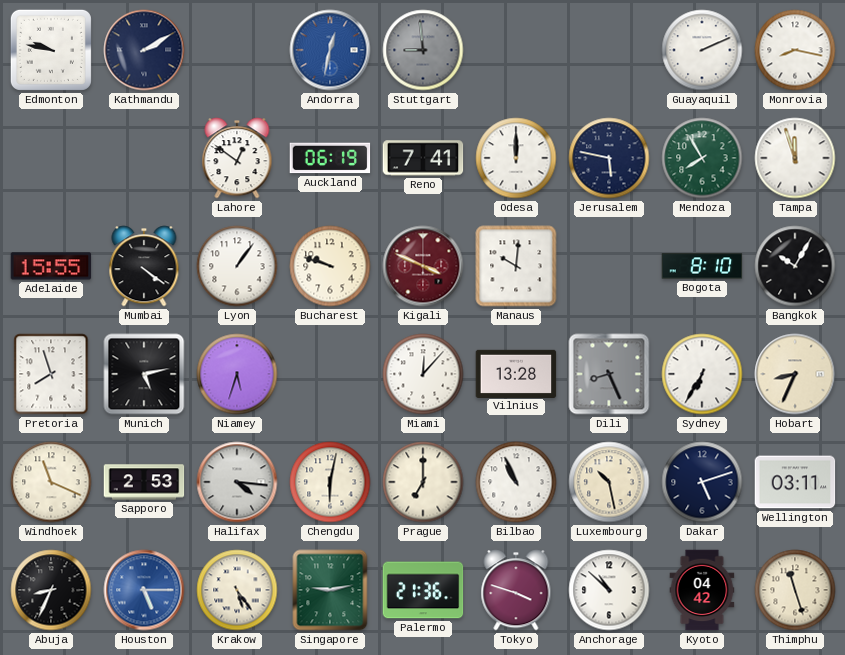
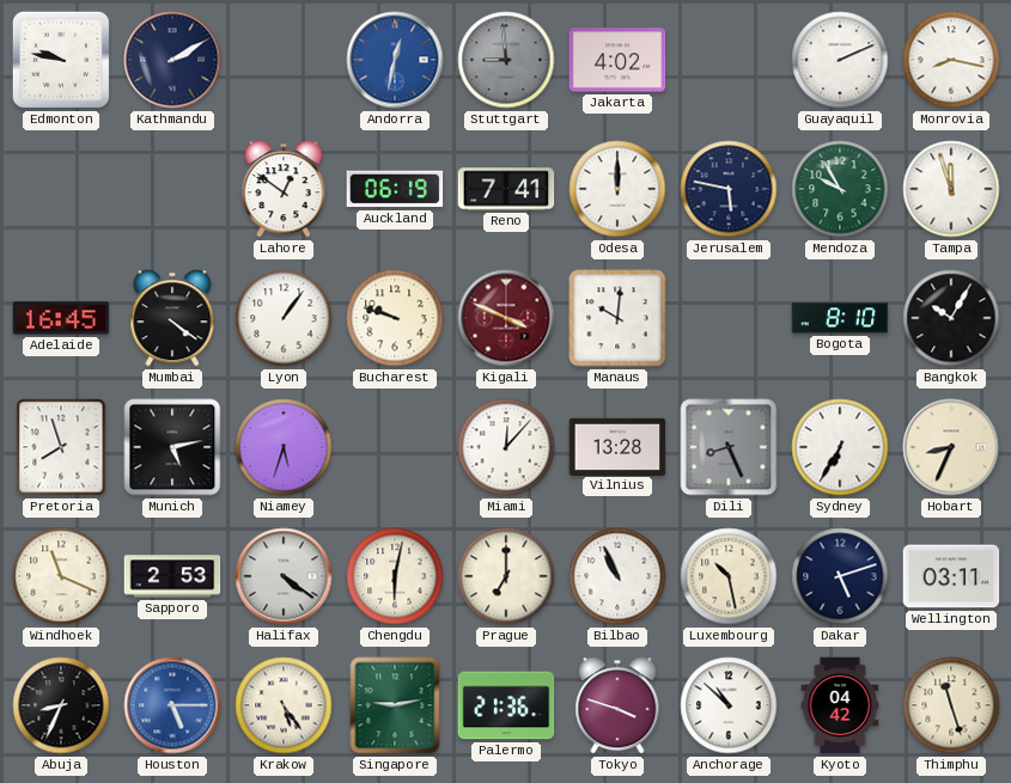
Jakarta: none -> 4:02
Mendoza: 7:55 -> 9:55
Adelaide: 15:55 -> 16:45
Halifax: 4:16 -> 4:21
